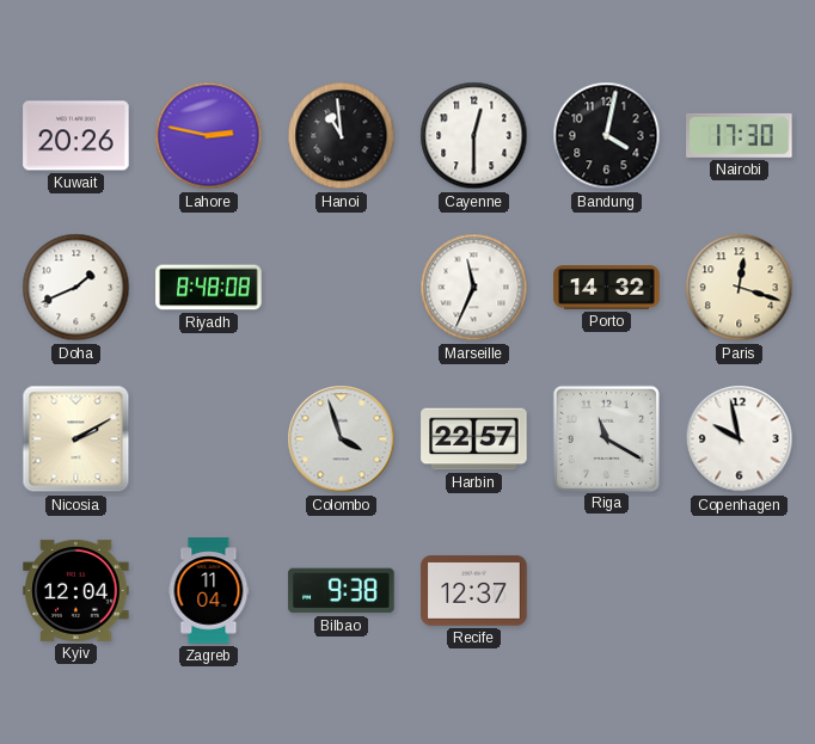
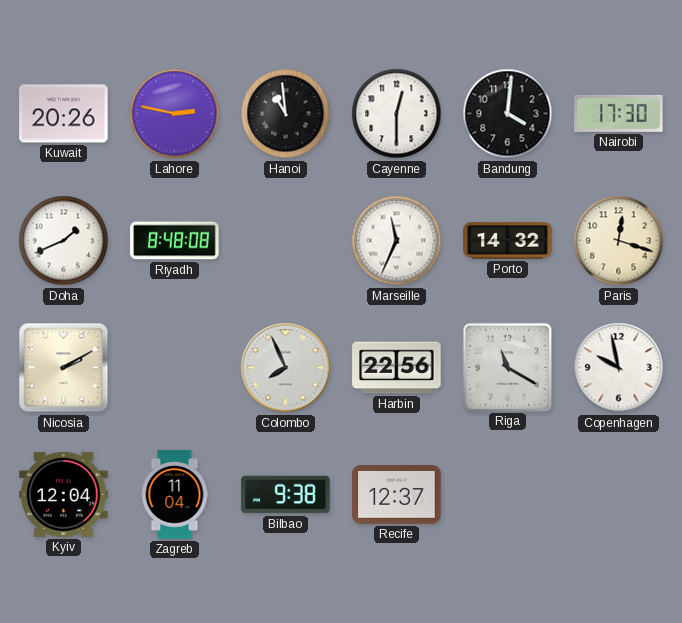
Bandung: 4:02 -> 4:01
Colombo: 3:57 -> 7:56
Harbin: 22:57 -> 22:56
